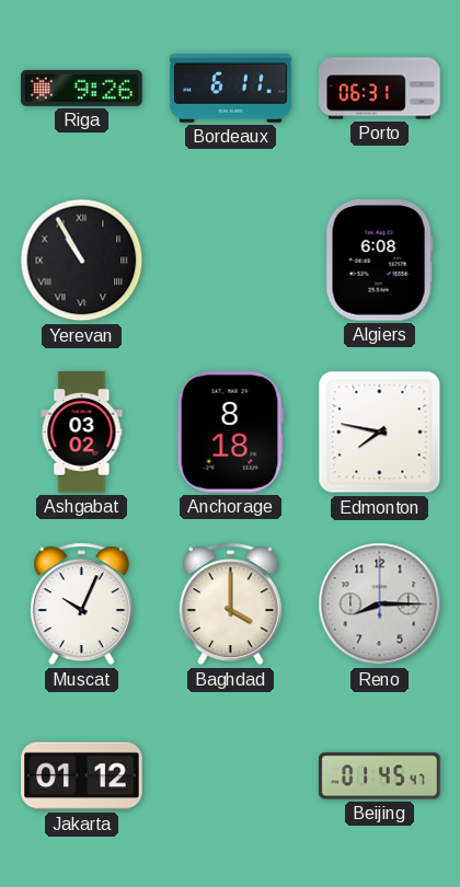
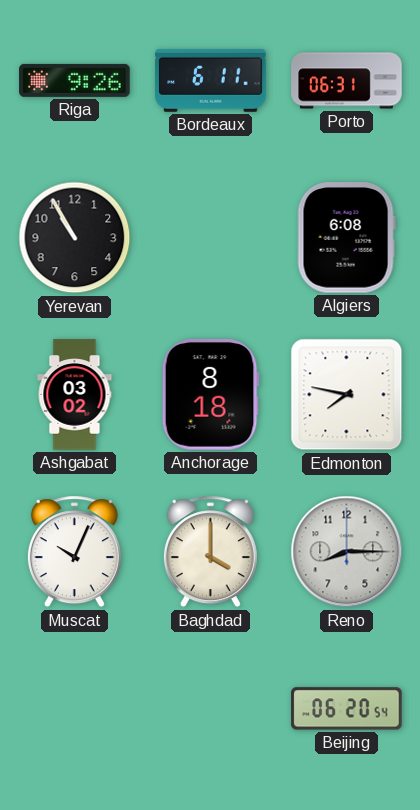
Yerevan numerals: Roman -> Arabic
Jakarta: 01:12 -> none
Beijing: 01:45 -> 06:20
